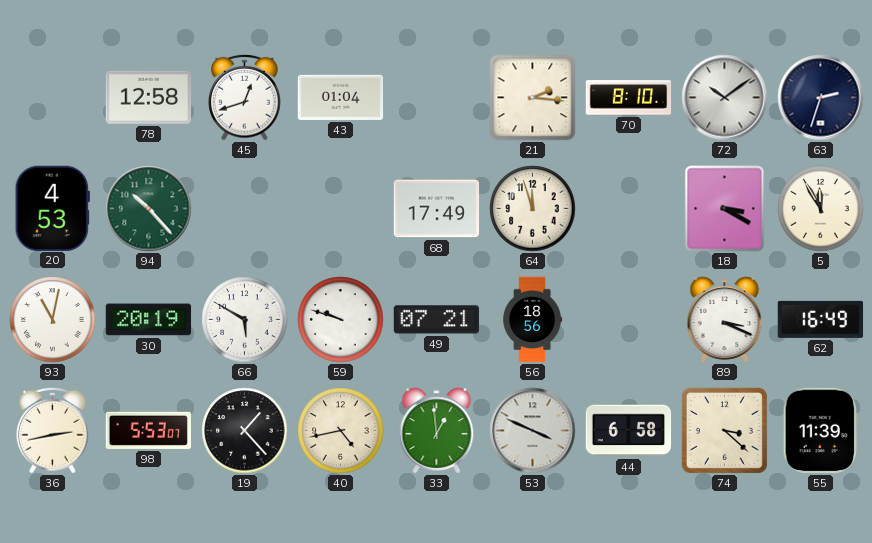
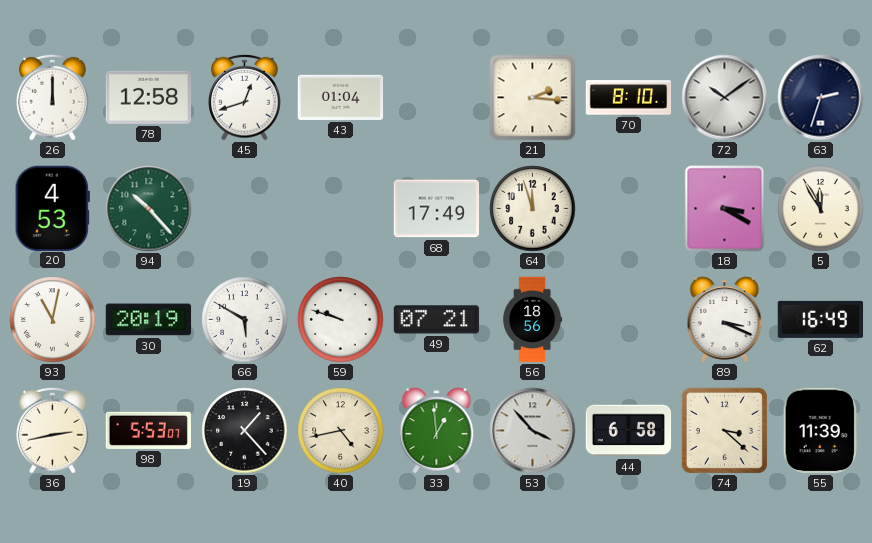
26: none -> 12:00
53: 3:49 -> 3:53
